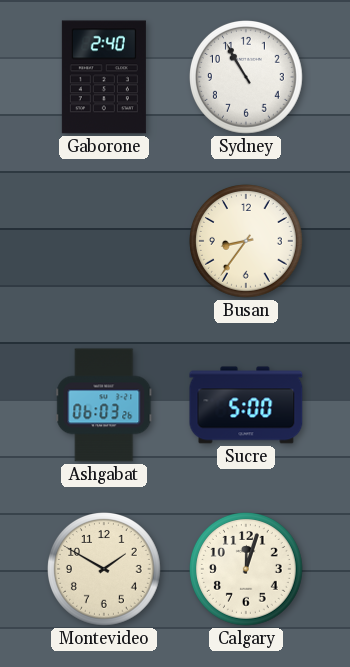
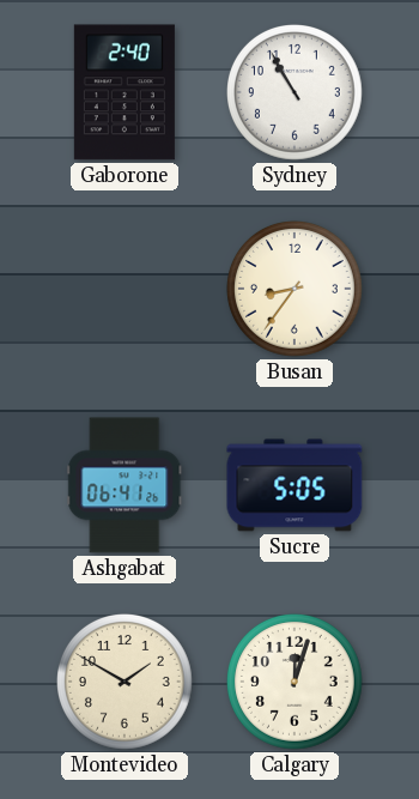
Ashgabat: 06:03 -> 06:41
Sucre: 5:00 -> 5:05
